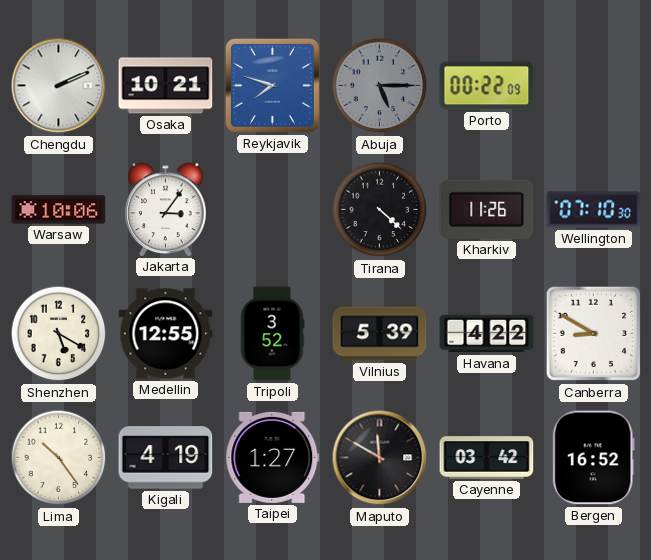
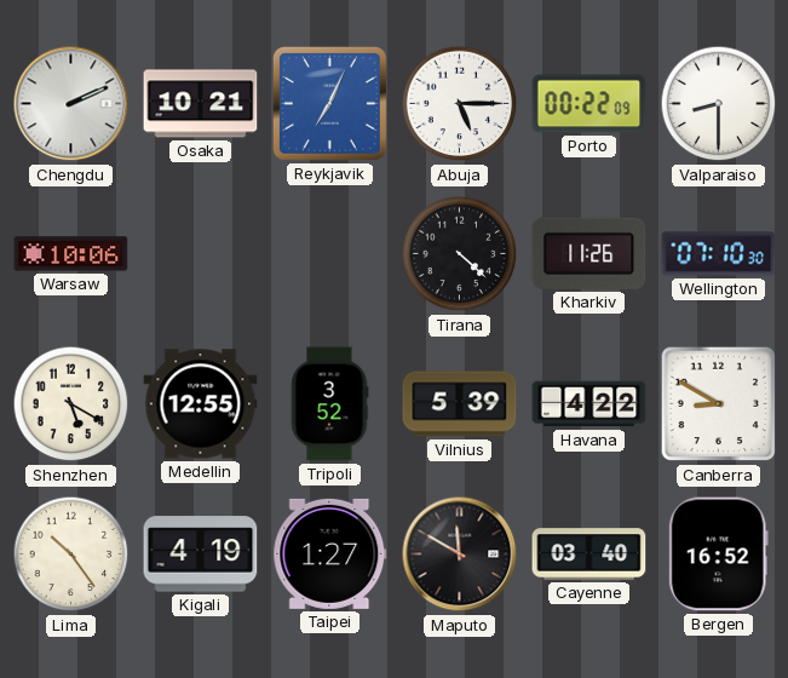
Reykjavik: 7:48 -> 7:04
Abuja dial: grey -> white
Valparaiso: none -> 8:30
Jakarta: 3:06 -> none
Cayenne: 03:42 -> 03:40
